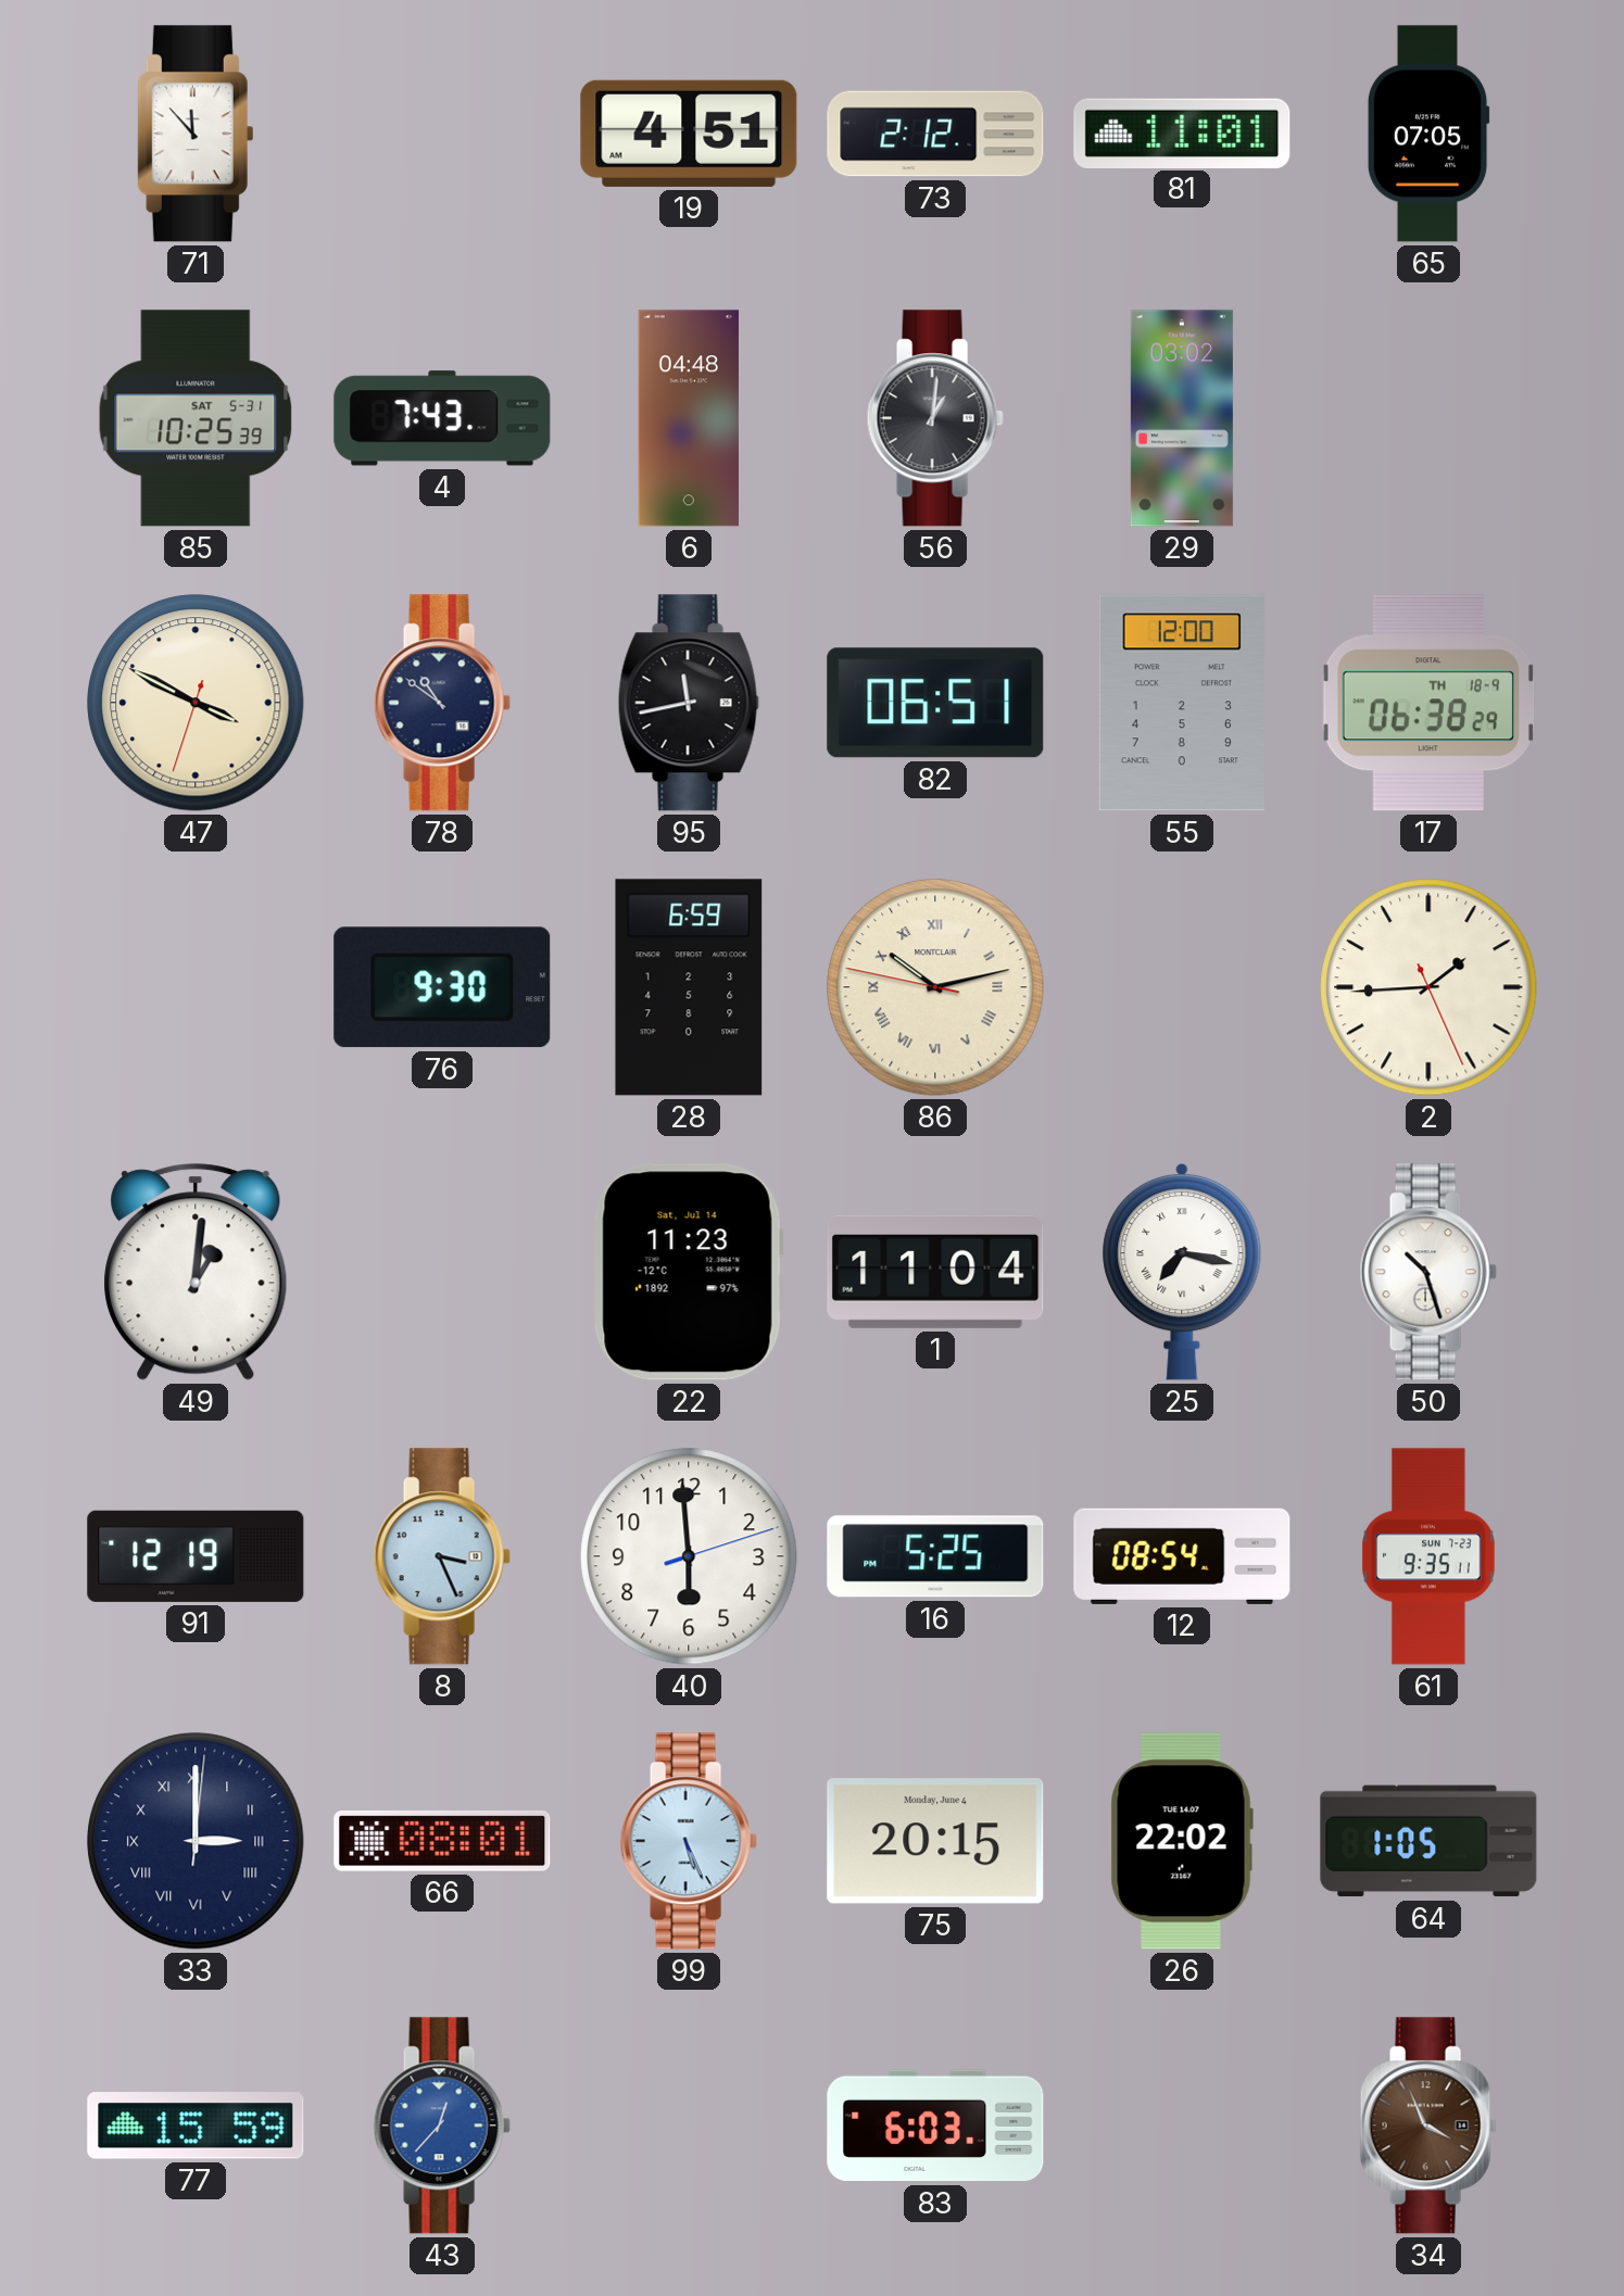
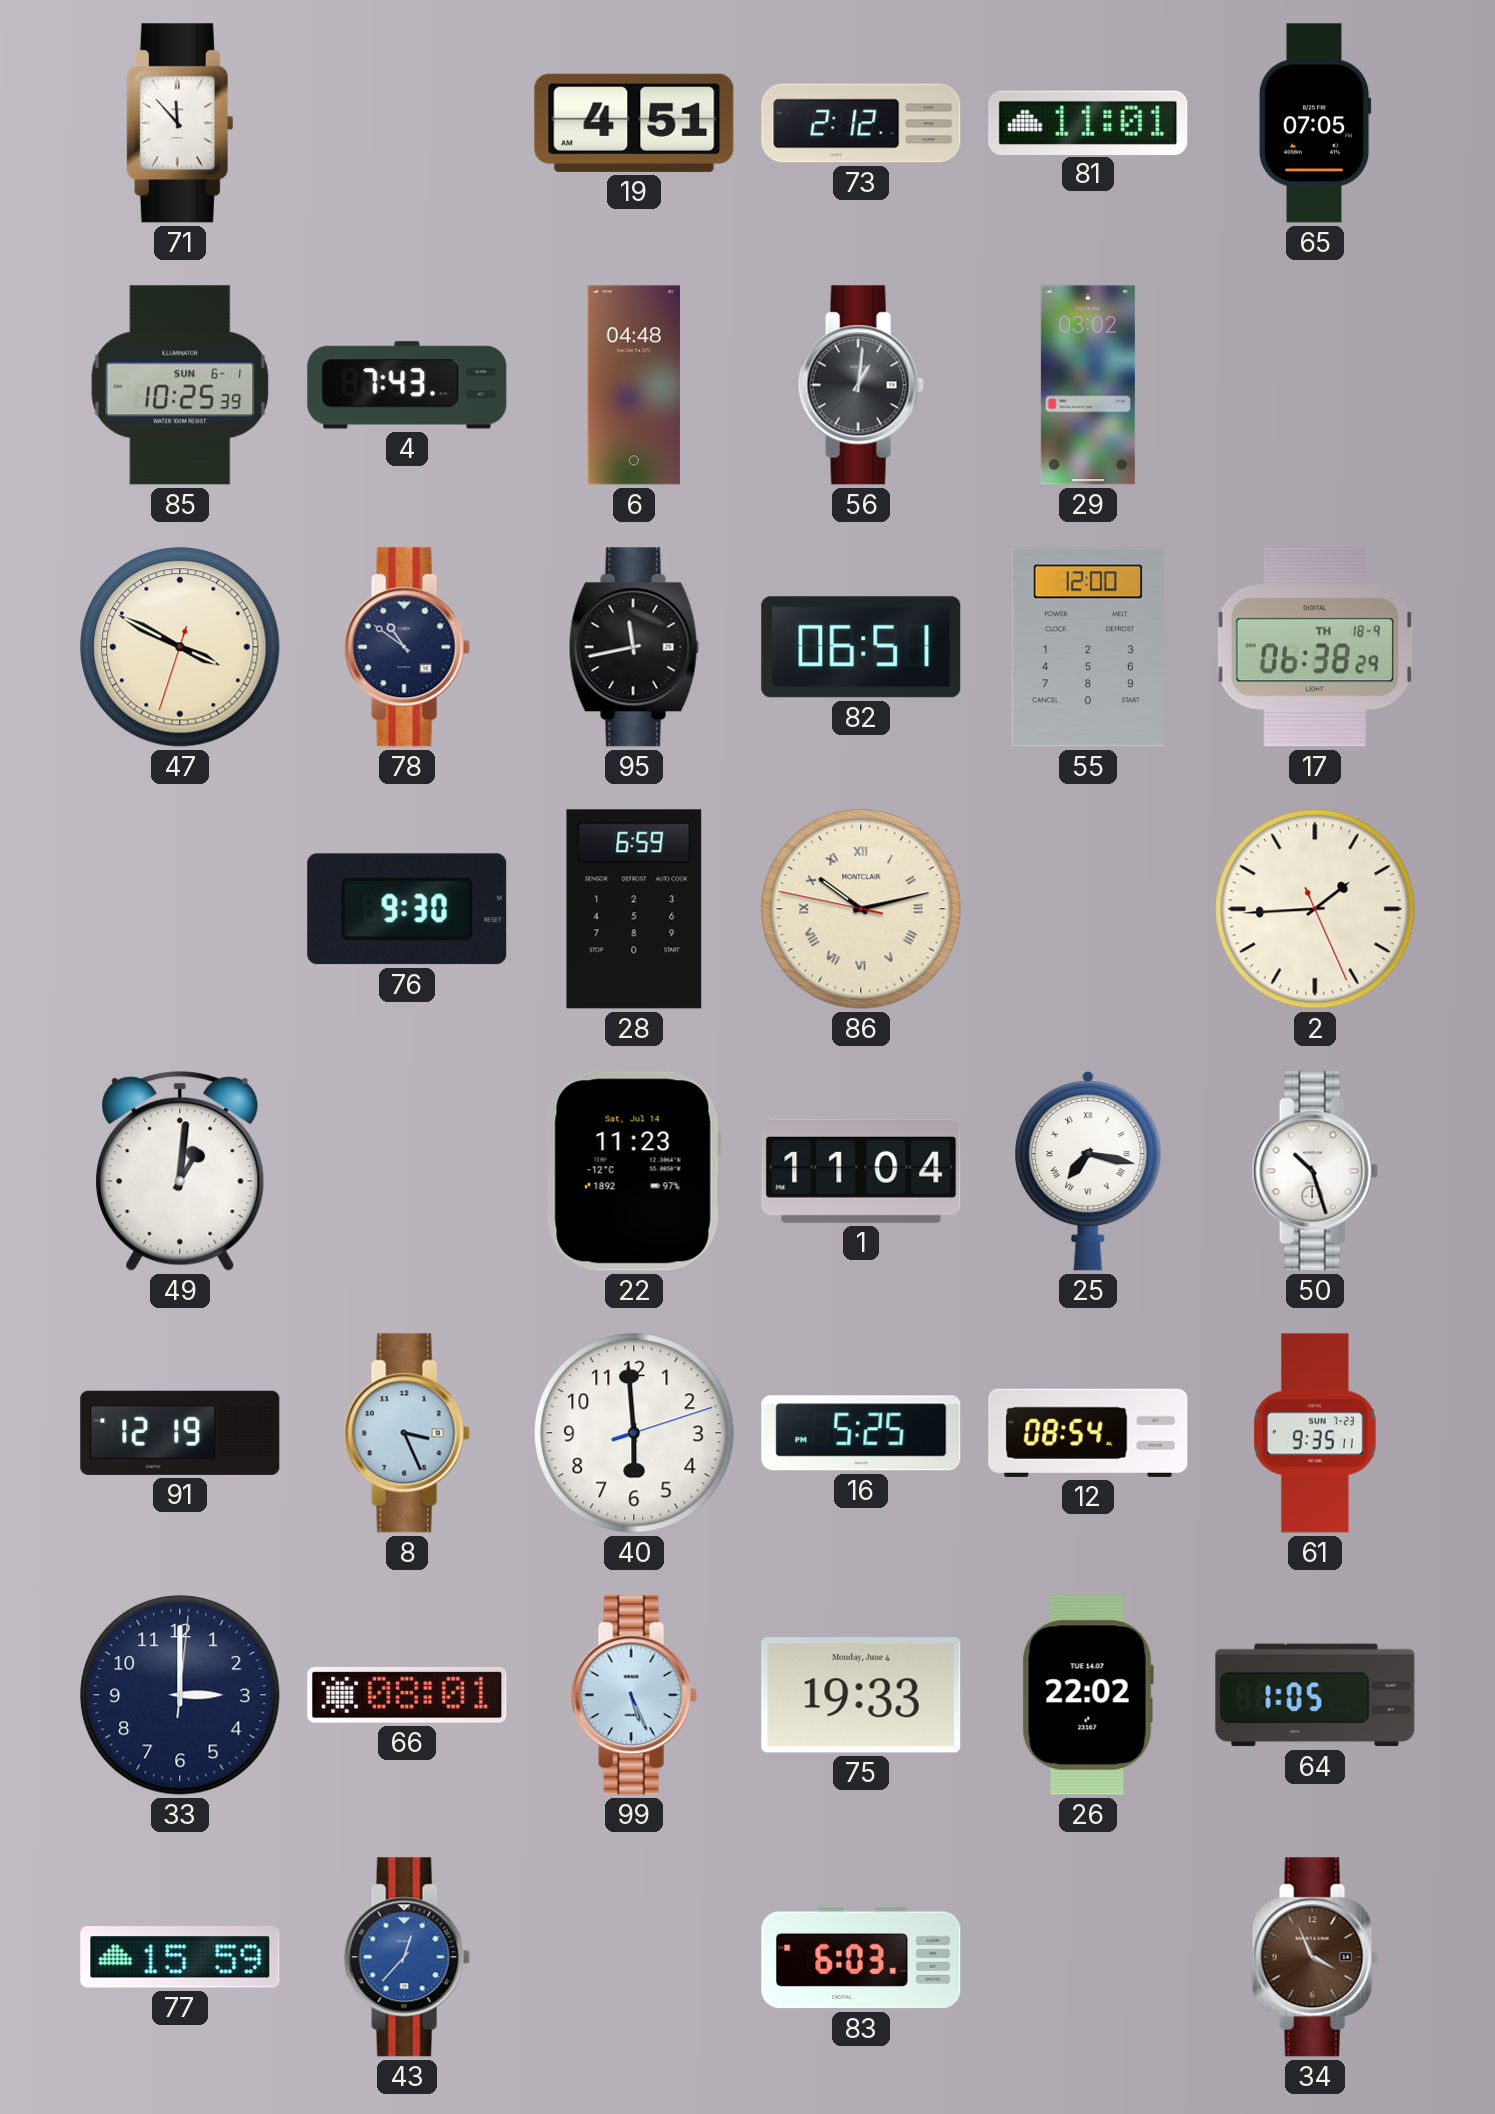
85 date: SAT 5-31 -> SUN 6-1
33 numerals: Roman -> Arabic
75: 20:15 -> 19:33
